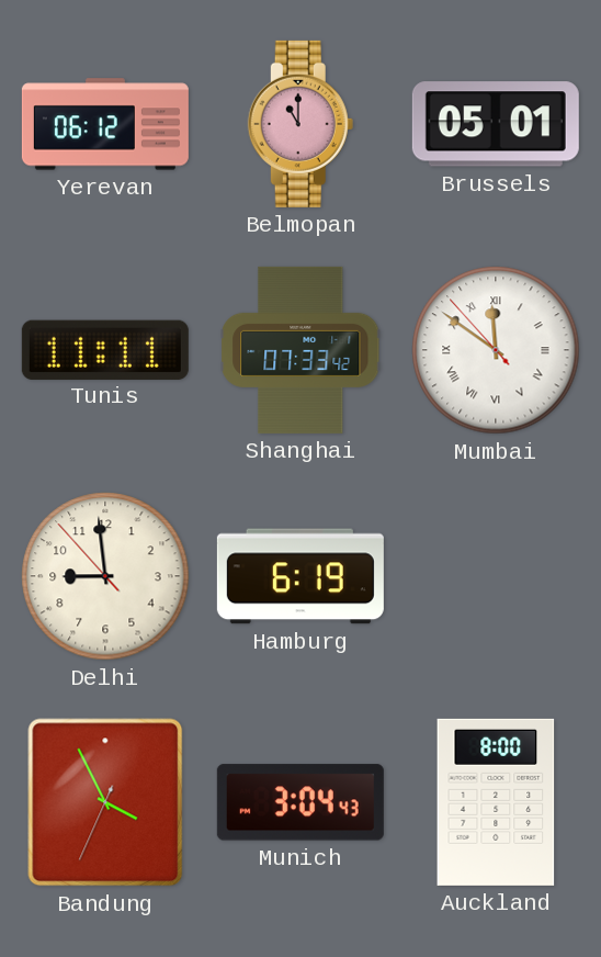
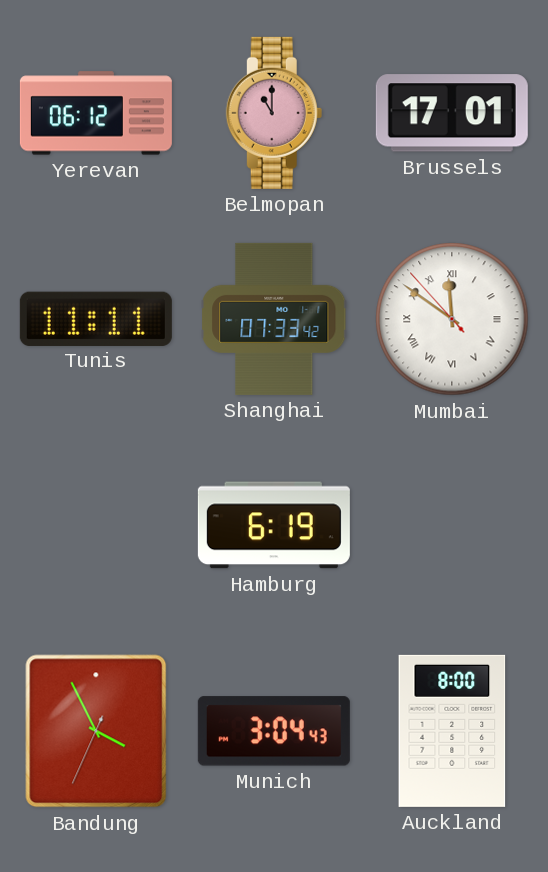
Brussels: 05:01 -> 17:01
Delhi: 8:58 -> none
